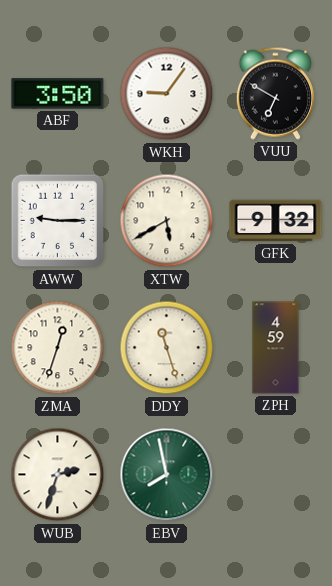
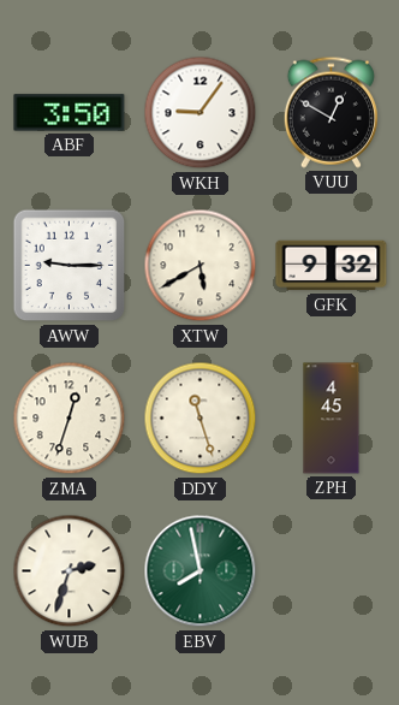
VUU: 6:50 -> 12:50
ZPH: 4:59 -> 4:45
